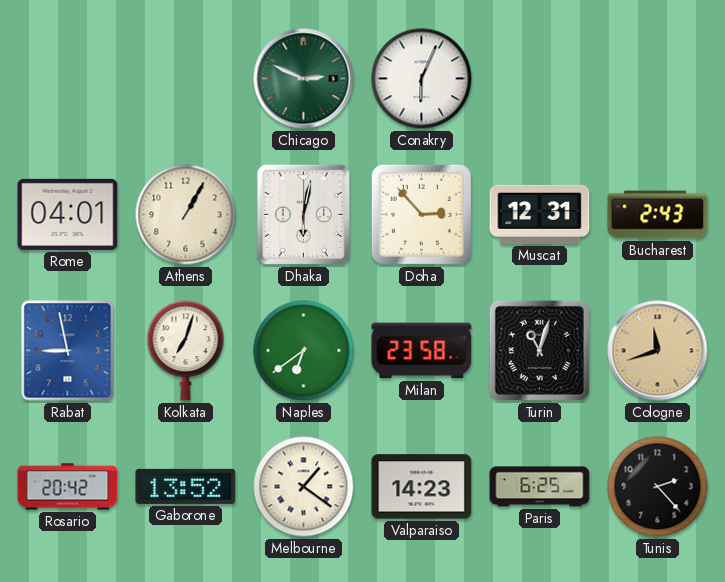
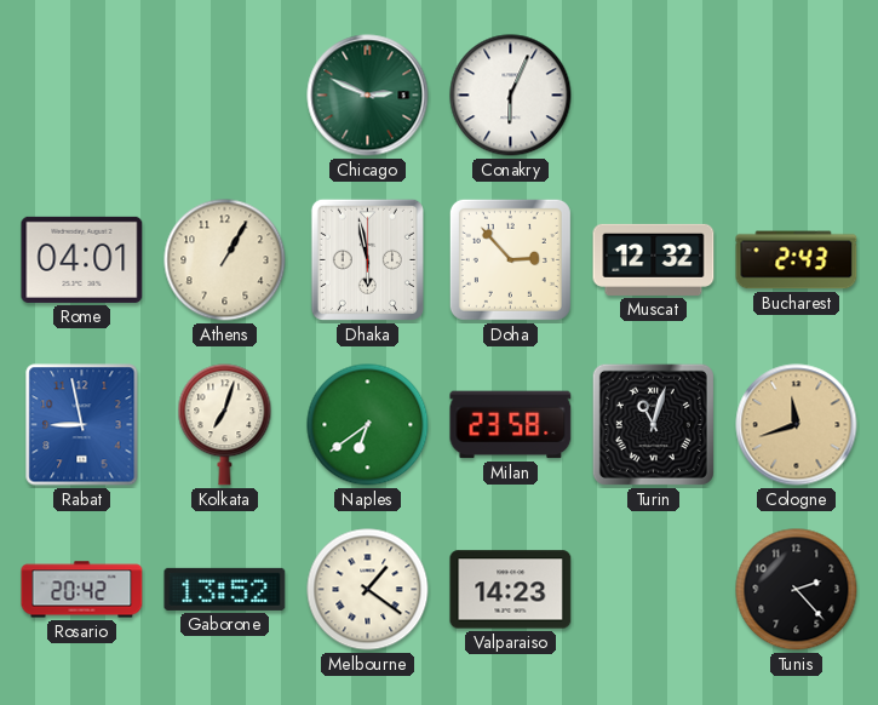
Dhaka: 6:02 -> 5:58
Muscat: 12:31 -> 12:32
Paris: 6:25 -> none
